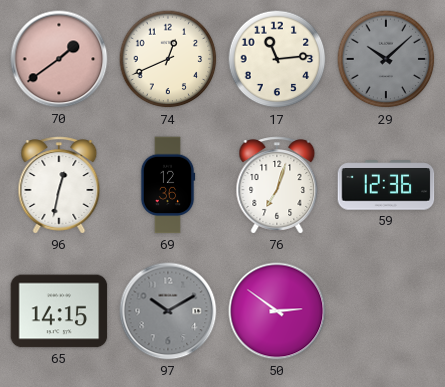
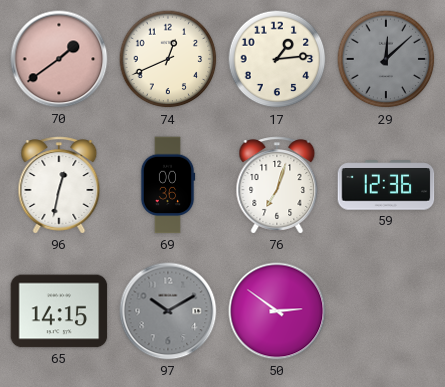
17: 11:14 -> 1:14
29: 10:08 -> 12:08
69: 12:36 -> 00:36
